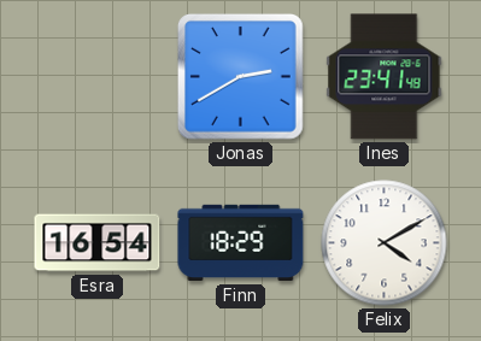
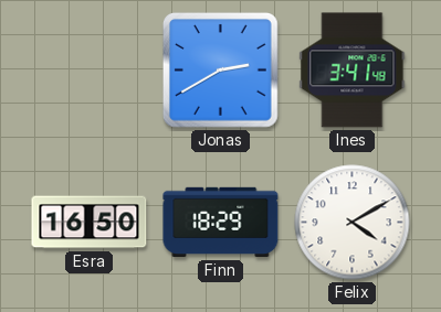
Ines: 23:41 -> 3:41
Esra: 16:54 -> 16:50
